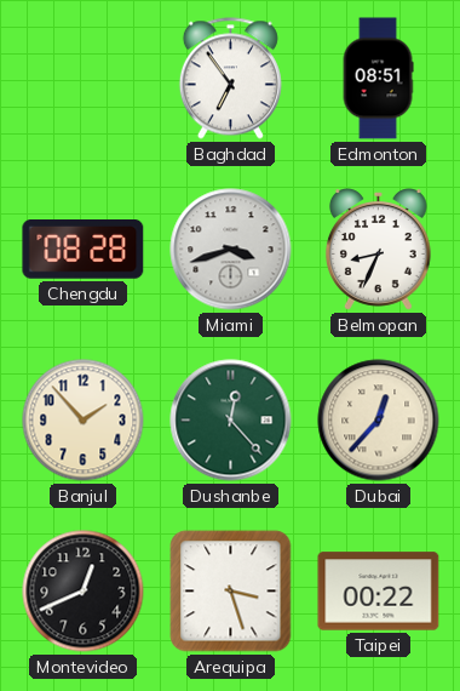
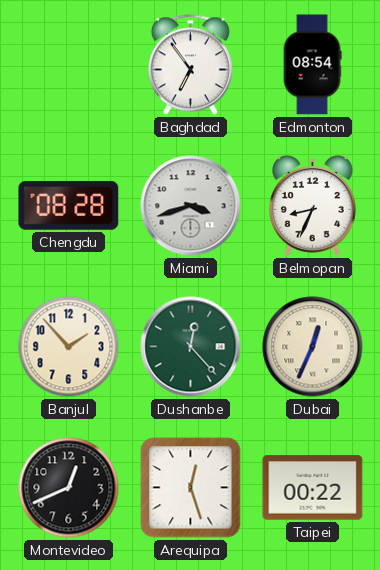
Edmonton: 08:51 -> 08:54
Dubai: 12:37 -> 12:34
Arequipa: 3:27 -> 12:27
